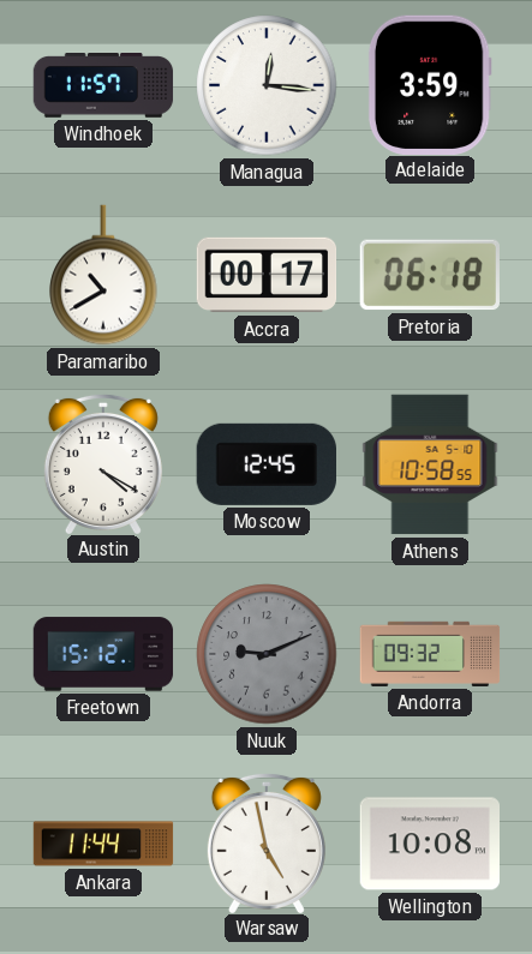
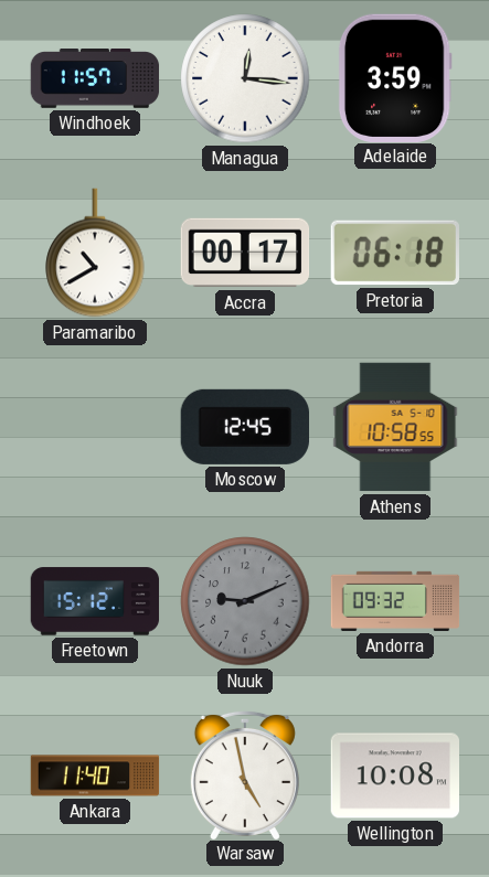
Austin: 4:20 -> none
Ankara: 11:44 -> 11:40
